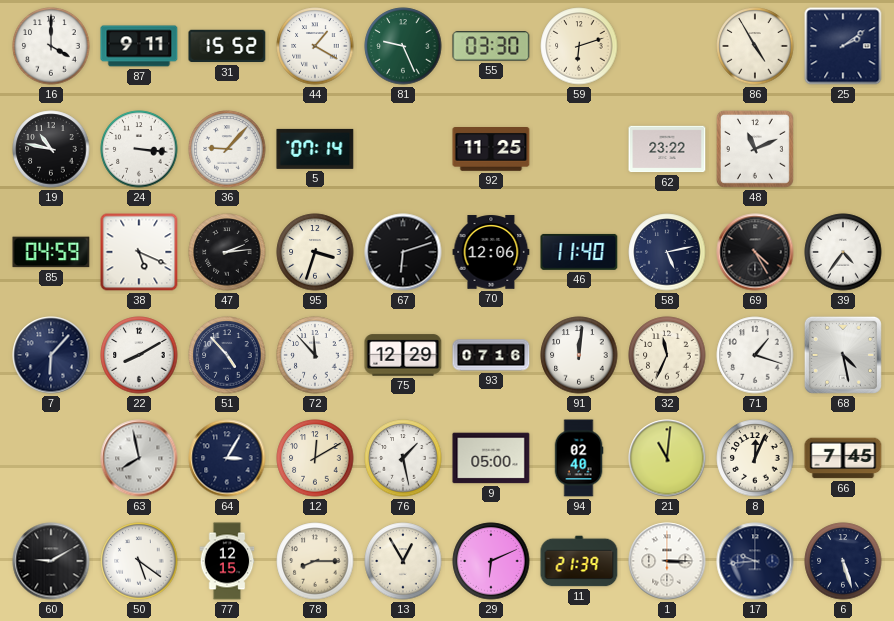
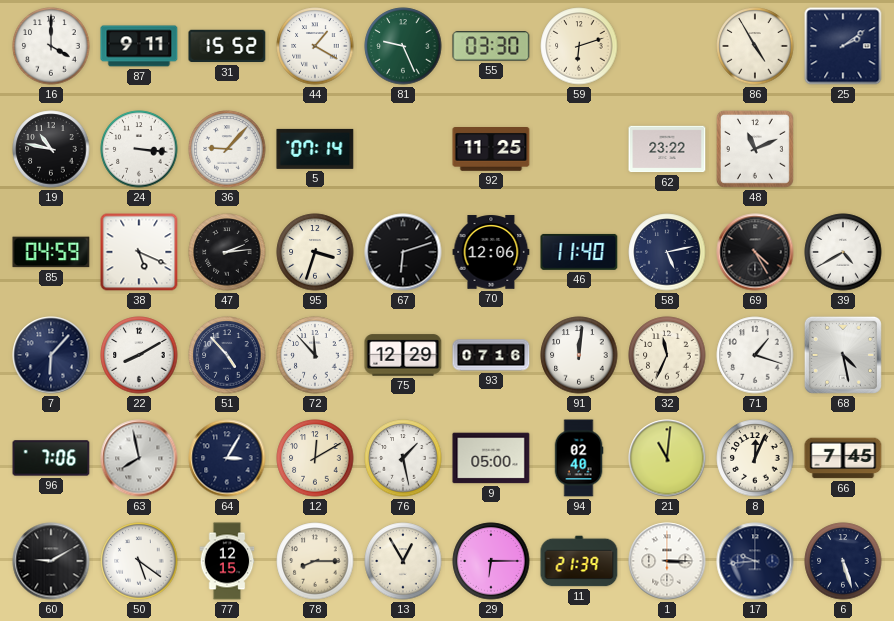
39: 4:36 -> 4:40
96: none -> 7:06
29: 6:11 -> 6:15
